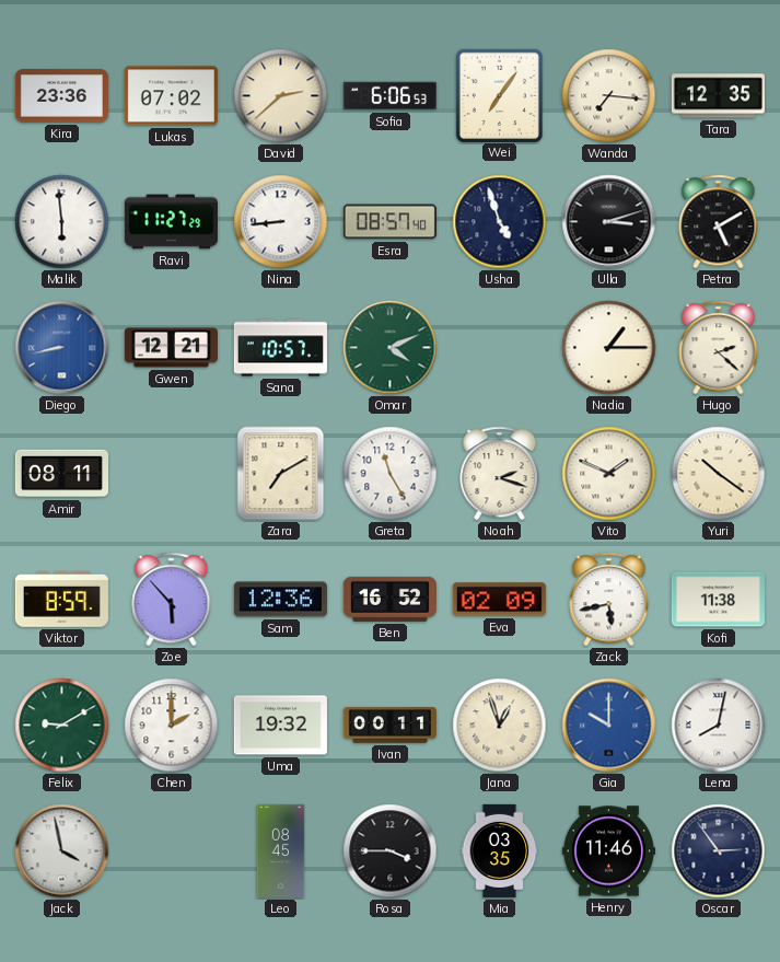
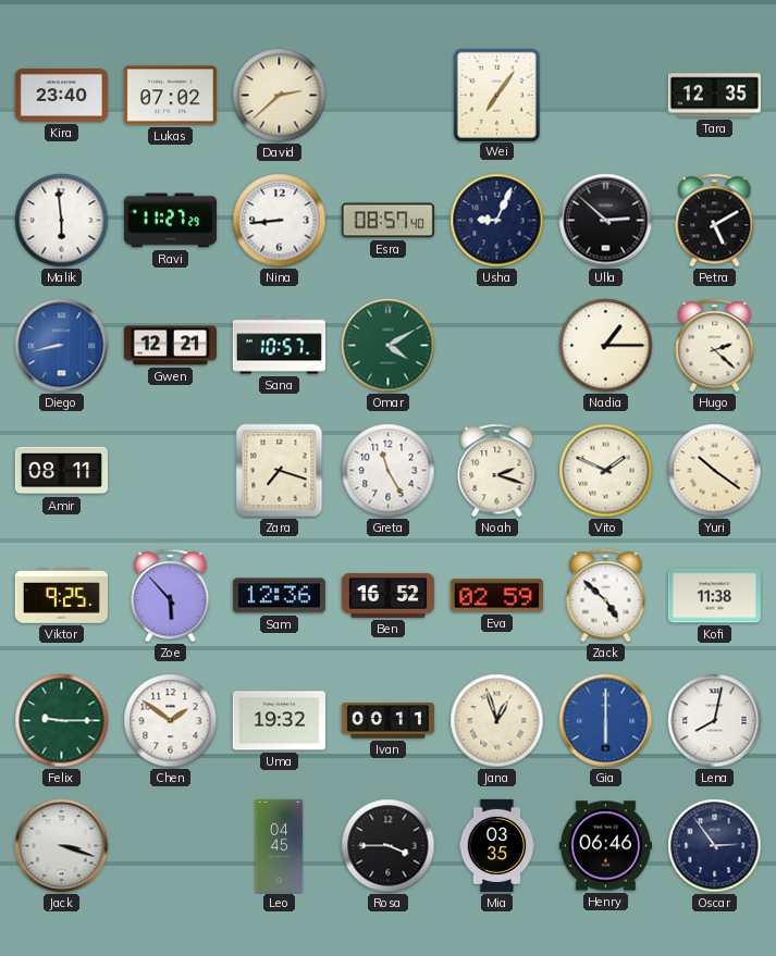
Kira: 23:36 -> 23:40
Sofia: 6:06 -> none
Wanda: 7:16 -> none
Usha: 4:57 -> 9:04
Ulla: 3:12 -> 2:52
Omar: 4:11 -> 4:10
Zara: 7:10 -> 7:18
Viktor: 8:59 -> 9:25
Eva: 02:09 -> 02:59
Zack: 5:43 -> 4:52
Felix: 9:10 -> 9:15
Chen: 2:00 -> 1:51
Gia: 10:00 -> 6:00
Jack: 3:58 -> 3:18
Leo: 08:45 -> 04:45
Henry: 11:46 -> 06:46
